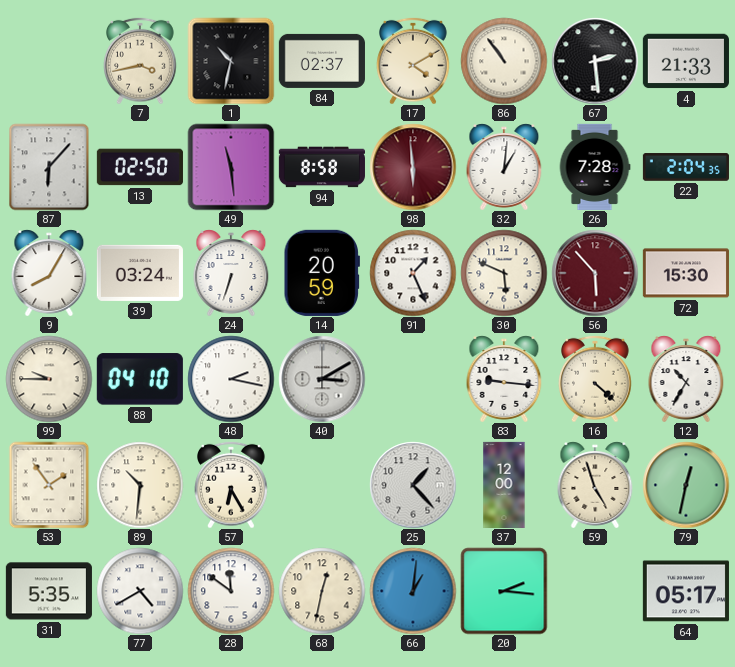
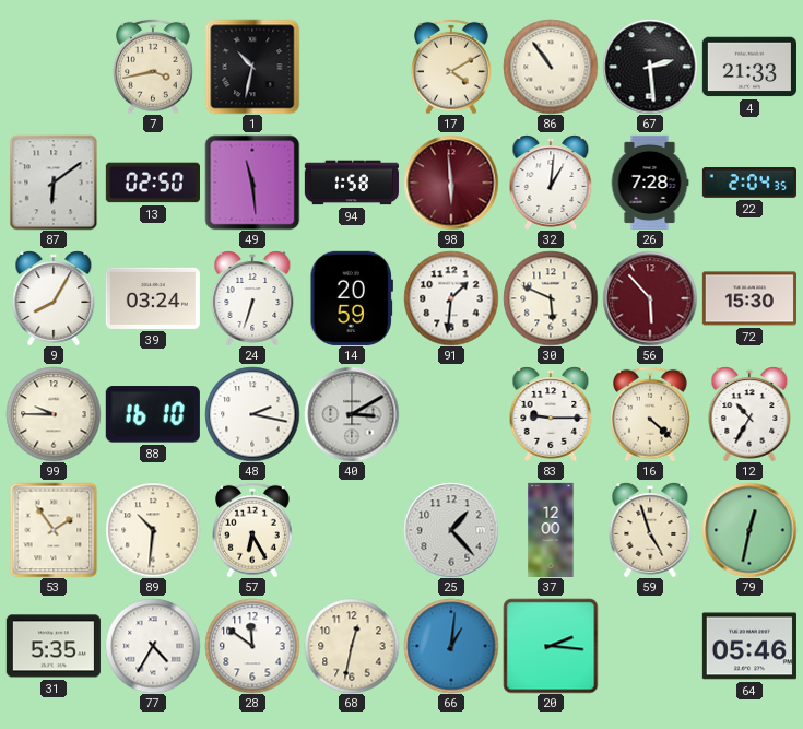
84: 02:37 -> none
87: 6:07 -> 6:09
94: 8:58 -> 1:58
91: 1:26 -> 1:31
88: 04:10 -> 16:10
83: 9:16 -> 9:15
77: 4:40 -> 4:35
64: 05:17 -> 05:46
